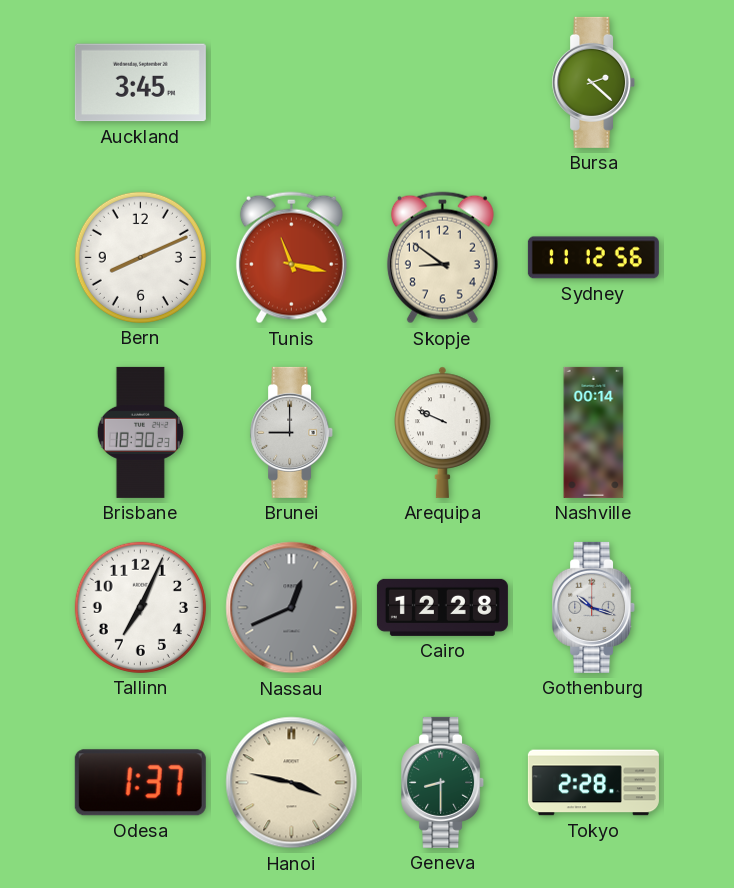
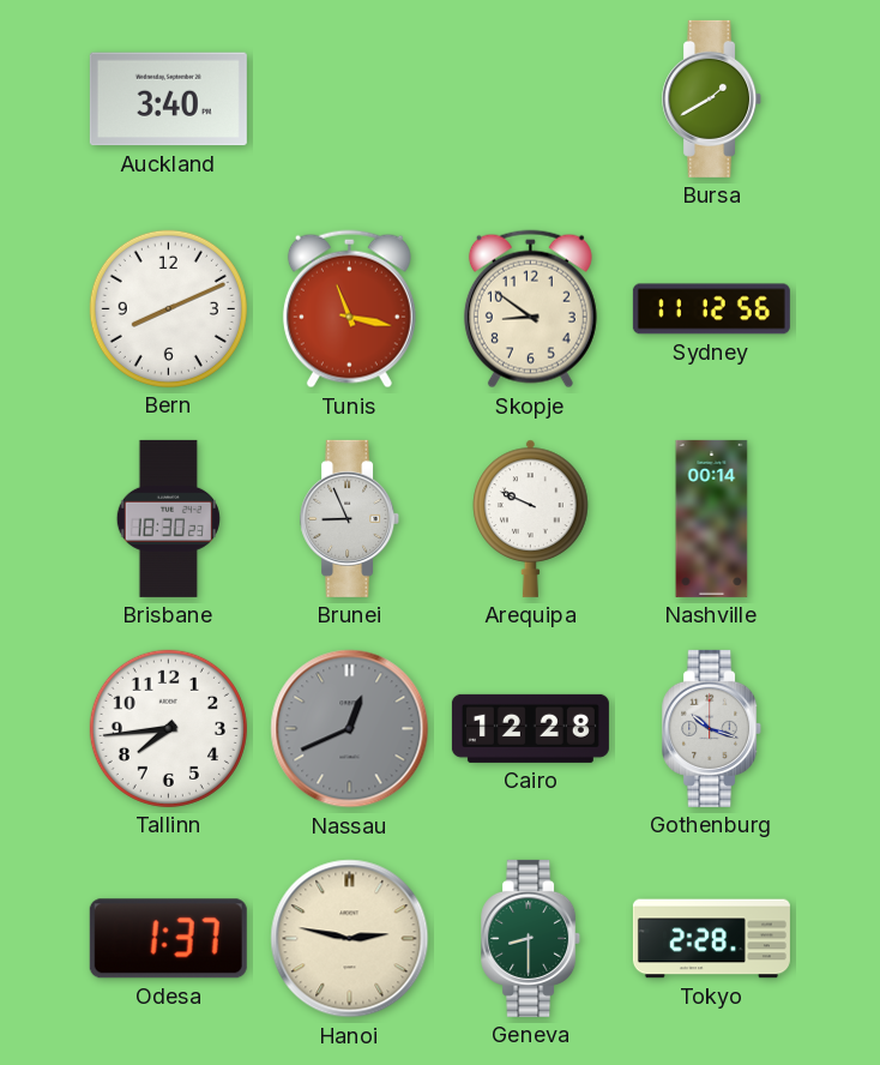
Auckland: 3:45 -> 3:40
Bursa: 2:22 -> 1:40
Brunei: 9:00 -> 8:56
Tallinn: 7:04 -> 7:44
Hanoi: 3:47 -> 2:47
